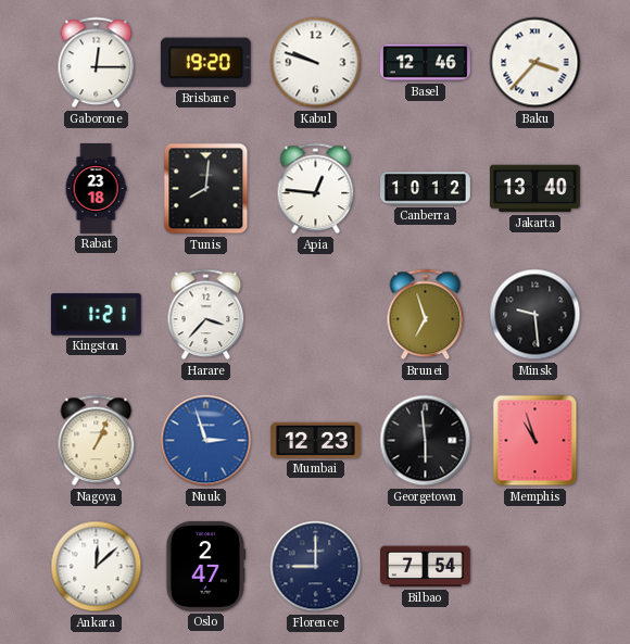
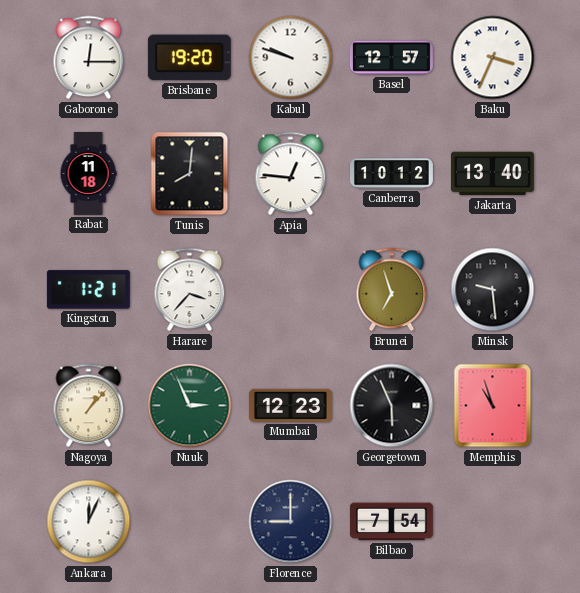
Basel: 12:46 -> 12:57
Baku: 3:37 -> 3:34
Rabat: 23:18 -> 11:18
Nagoya: 1:04 -> 1:07
Nuuk: 2:57 -> 2:56
Nuuk dial: blue -> green
Georgetown: 5:59 -> 5:56
Ankara: 12:08 -> 12:04
Oslo: 2:47 -> none
